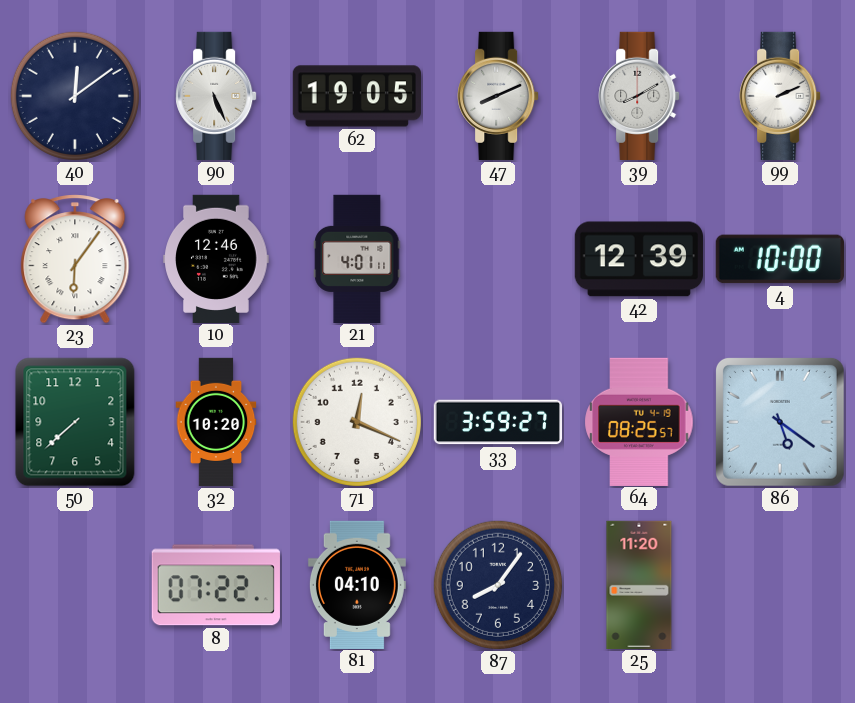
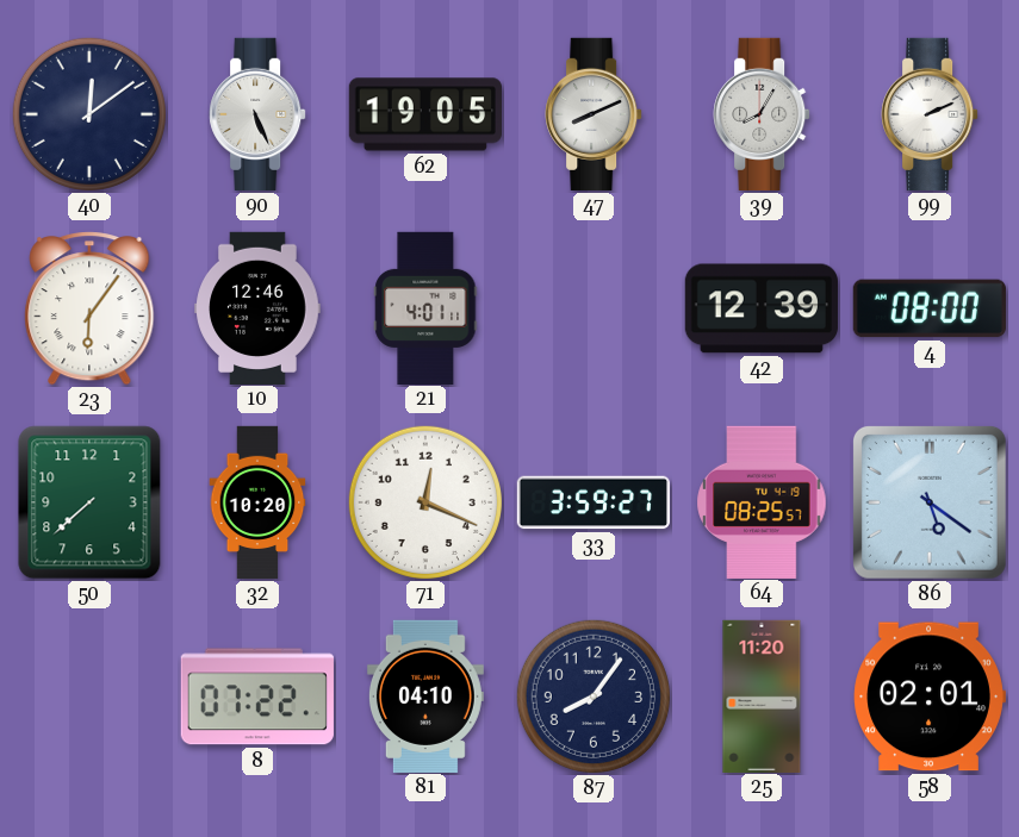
39: 8:10 -> 8:05
4: 10:00 -> 08:00
58: none -> 02:01
